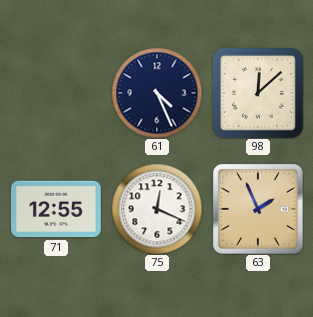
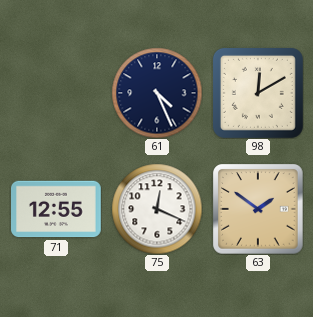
98: 12:08 -> 12:10
63: 1:56 -> 1:51
